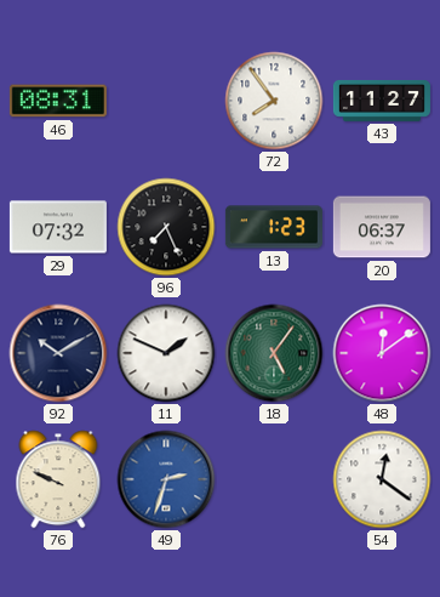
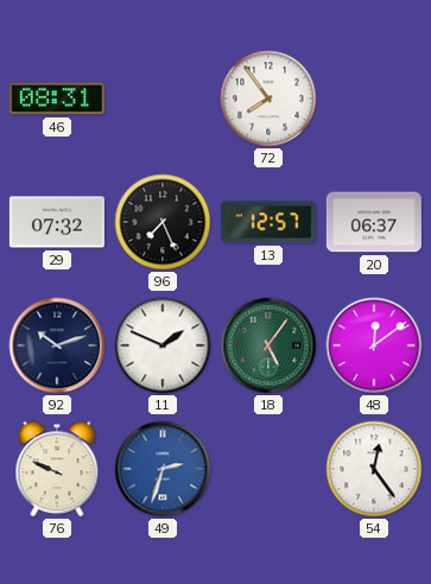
43: 11:27 -> none
13: 1:23 -> 12:57
92: 10:10 -> 10:12
54: 12:21 -> 12:24
